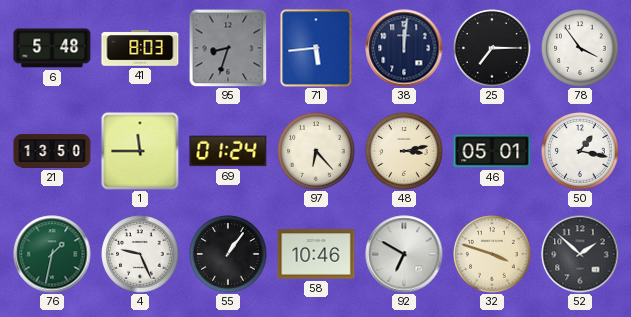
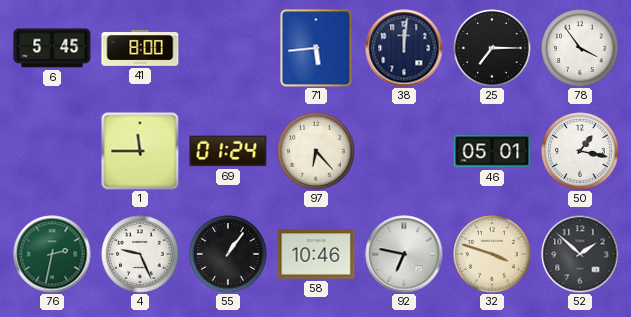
6: 5:48 -> 5:45
41: 8:03 -> 8:00
95: 8:33 -> none
21: 13:50 -> none
48: 3:13 -> none
76: 1:32 -> 2:32
92: 6:50 -> 6:47
